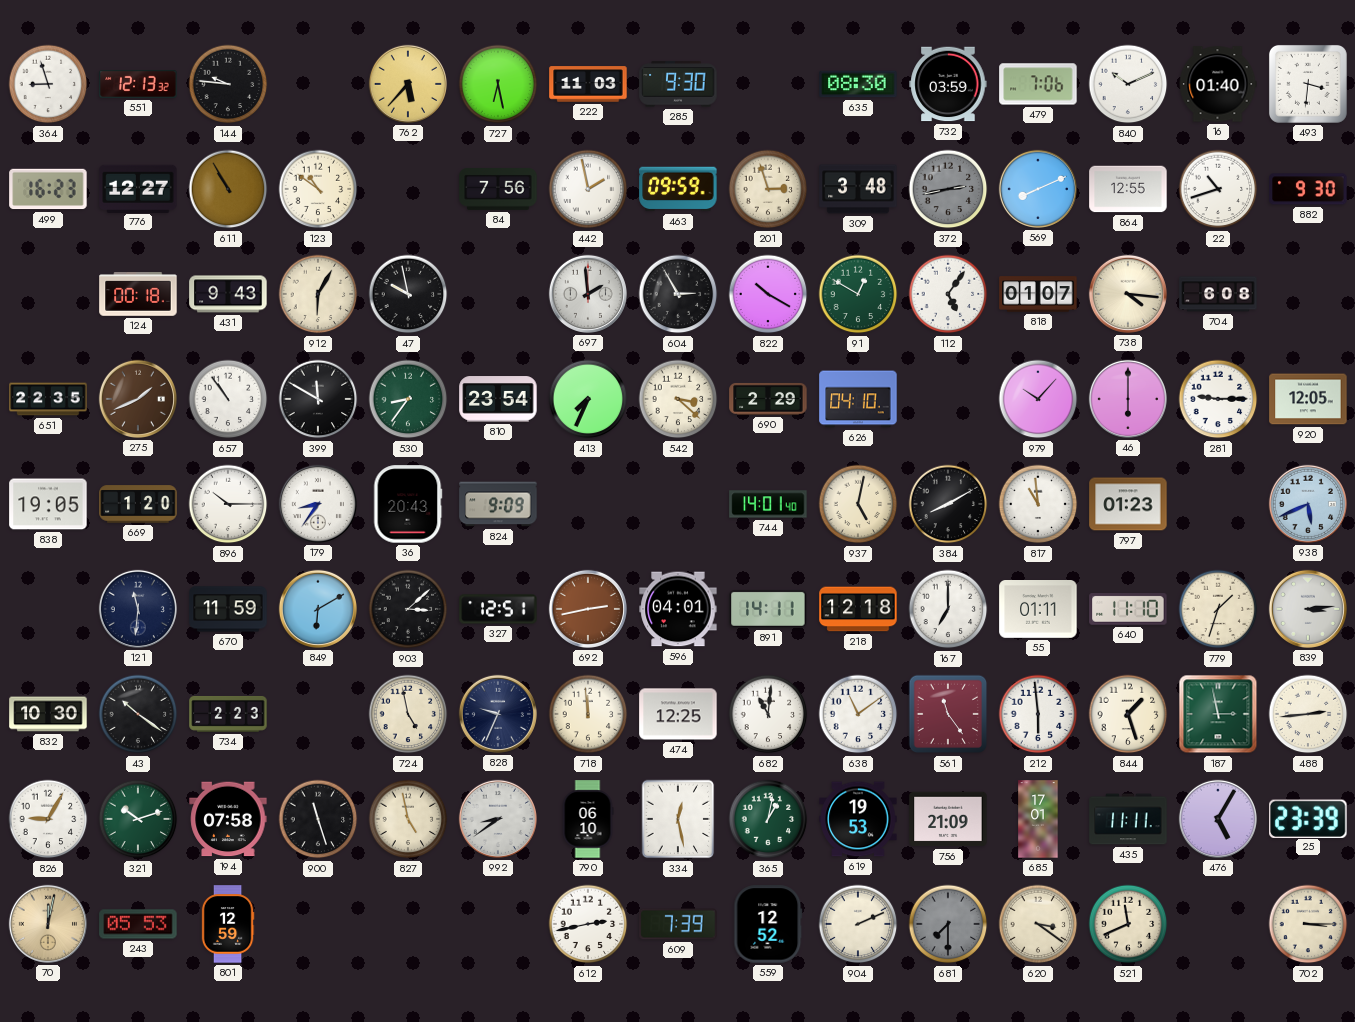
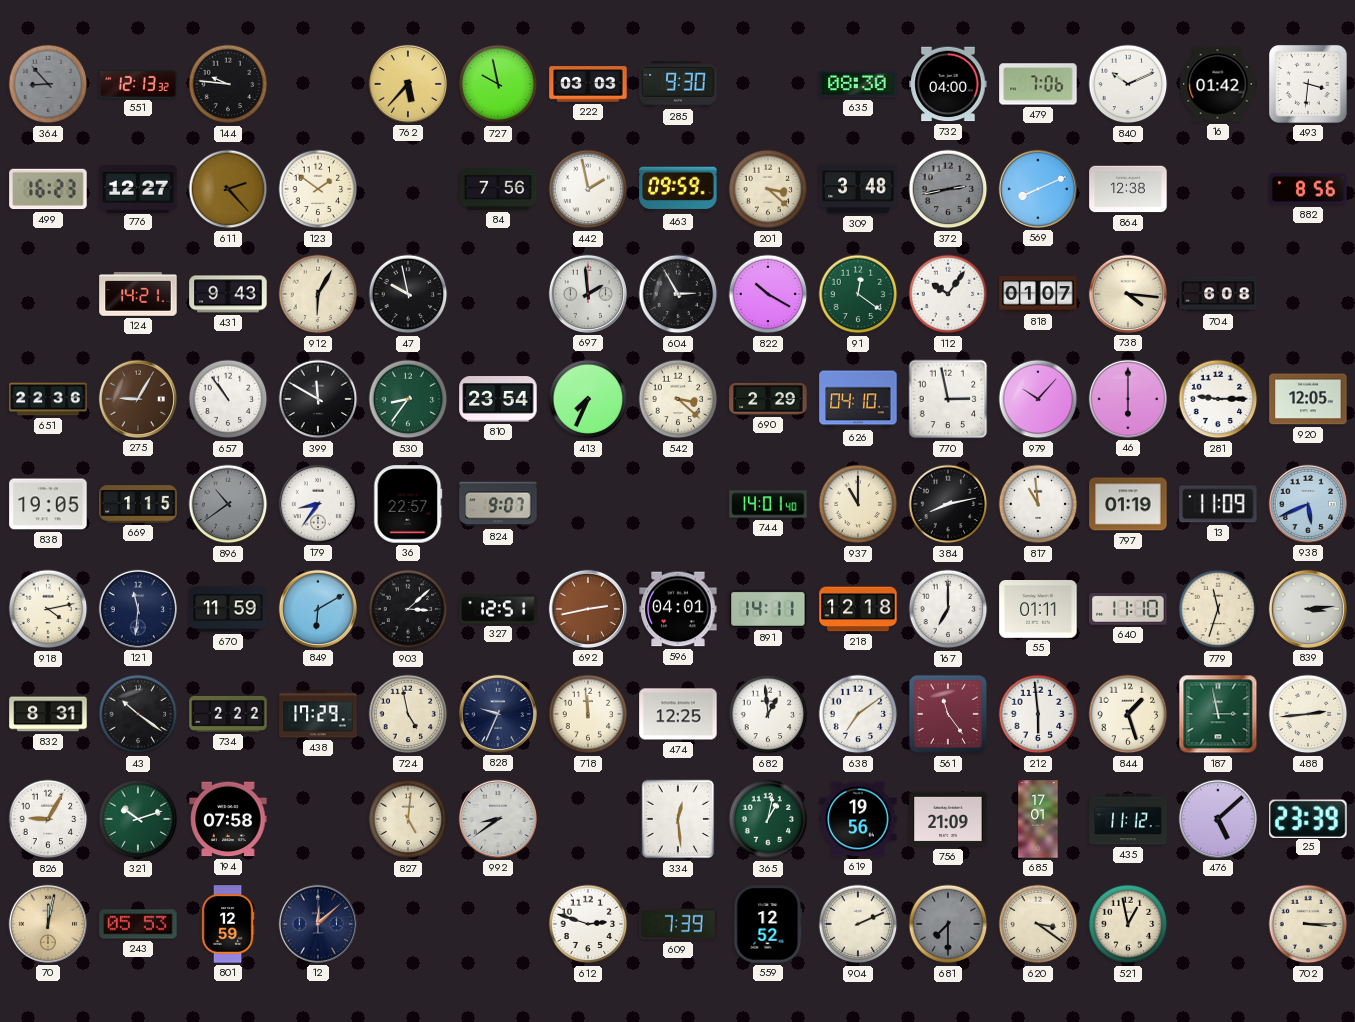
364: 8:57 -> 8:53
364 dial: white -> grey
727: 6:28 -> 9:58
222: 11:03 -> 03:03
732: 03:59 -> 04:00
16: 01:40 -> 01:42
611: 10:55 -> 2:23
123: 10:51 -> 1:51
201: 2:57 -> 3:22
864: 12:55 -> 12:38
22: 10:42 -> none
882: 9:30 -> 8:56
124: 00:18 -> 14:21
91: 12:50 -> 12:21
112: 5:06 -> 10:06
651: 22:35 -> 22:36
275: 1:41 -> 9:05
770: none -> 2:58
669: 1:20 -> 1:15
896: 10:15 -> 10:39
896 dial: white -> grey
36: 20:43 -> 22:57
824: 9:09 -> 9:07
937: 5:02 -> 11:00
384: 8:10 -> 8:13
797: 01:23 -> 01:19
13: none -> 11:09
918: none -> 4:13
779: 1:33 -> 11:33
832: 10:30 -> 8:31
734: 2:23 -> 2:22
438: none -> 17:29
682: 11:01 -> 12:59
638: 11:09 -> 7:09
900: 11:27 -> none
827: 4:58 -> 5:01
790: 06:10 -> none
334: 12:28 -> 12:29
619: 19:53 -> 19:56
435: 11:11 -> 11:12
476: 5:05 -> 5:08
12: none -> 12:08
612: 2:43 -> 2:48
521: 11:41 -> 12:58
